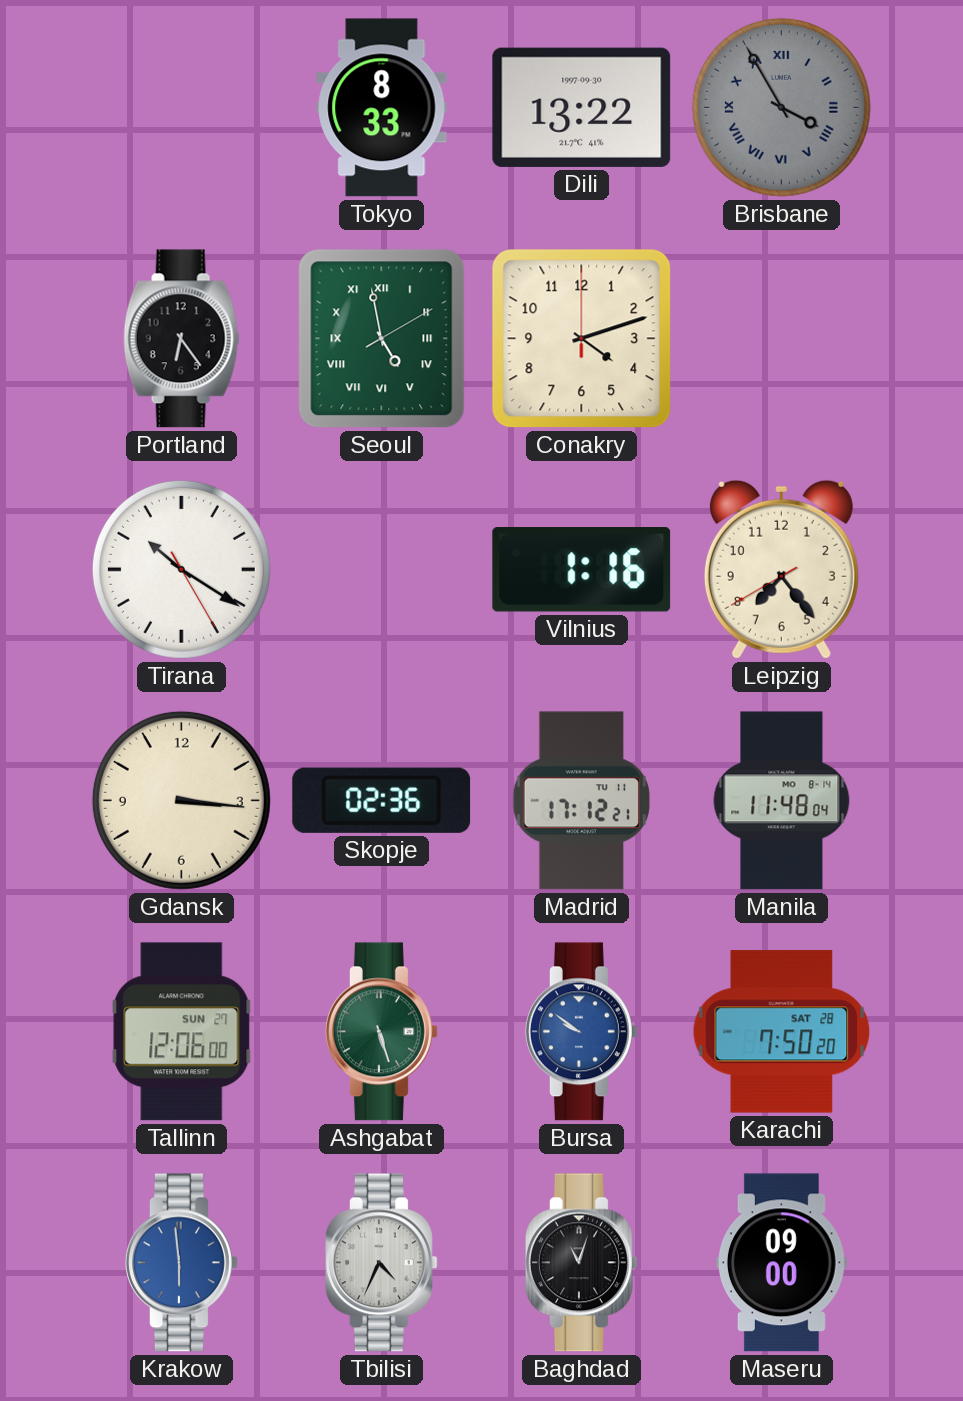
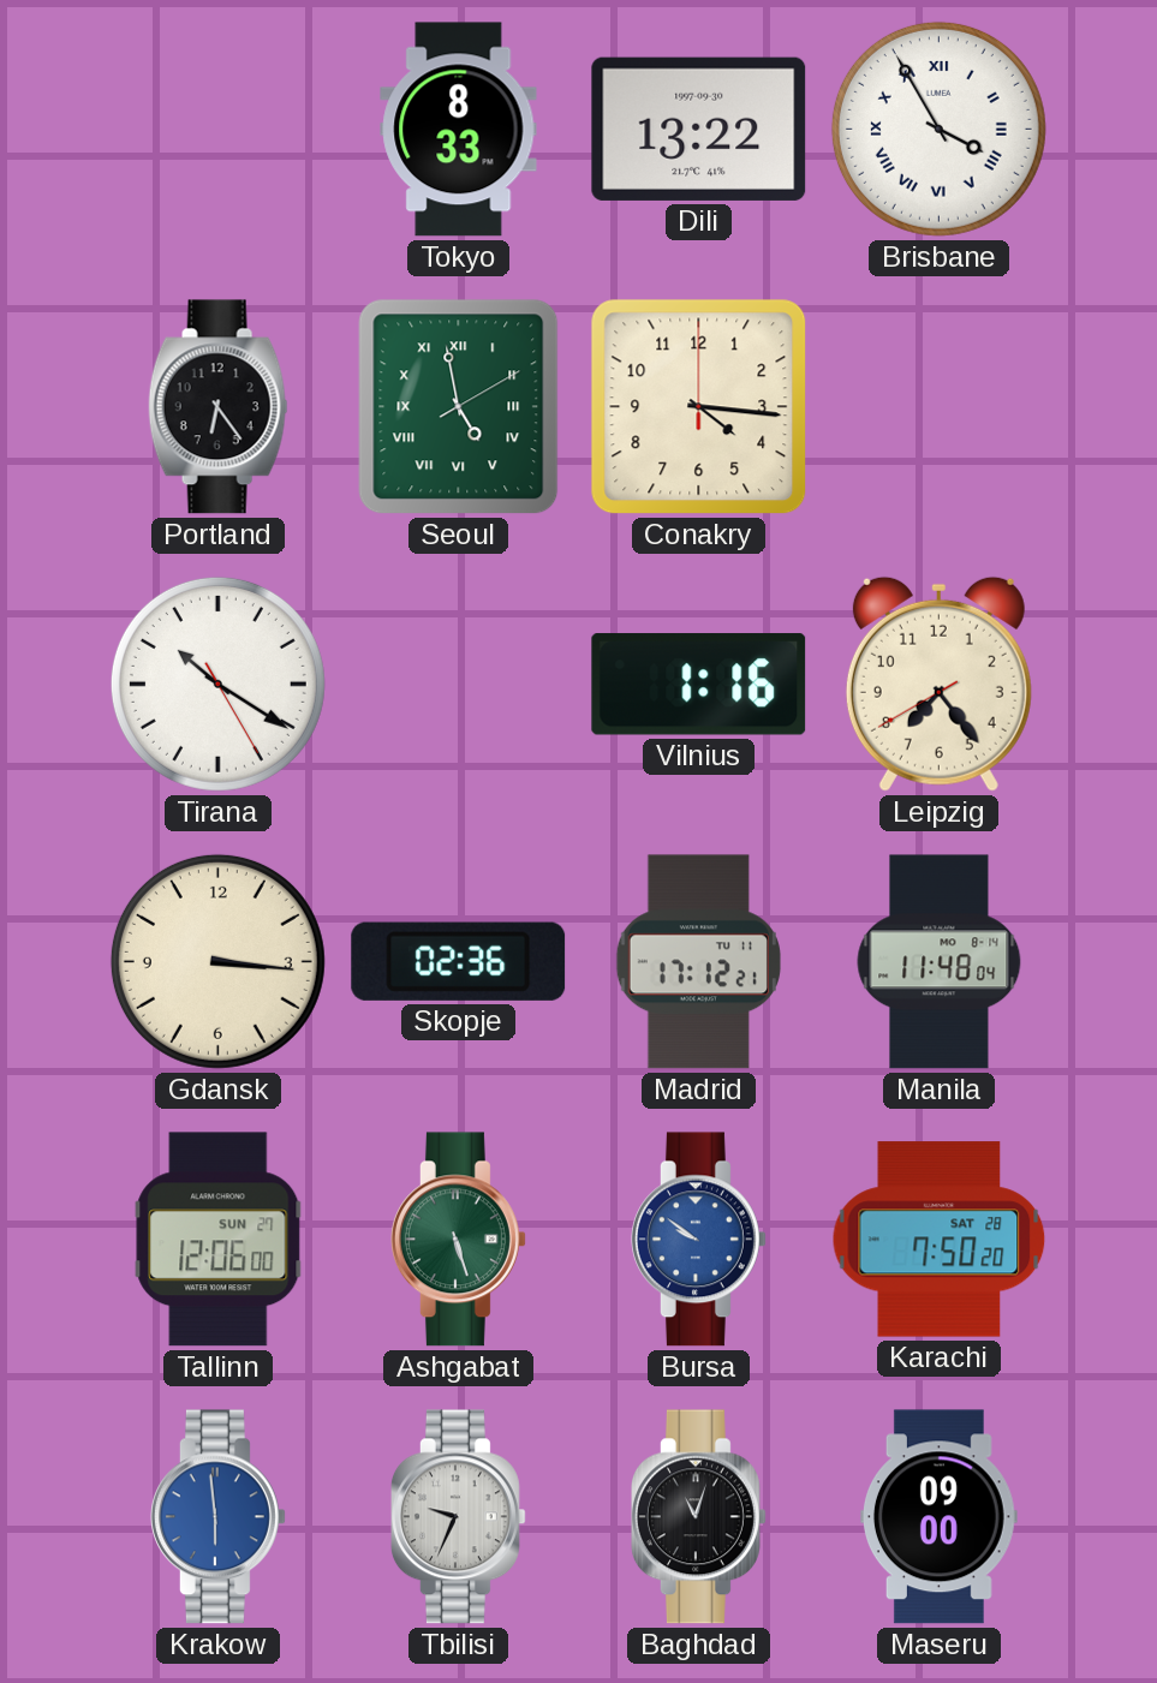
Brisbane dial: grey -> white
Conakry: 4:12 -> 4:16
Tbilisi: 4:34 -> 9:34
